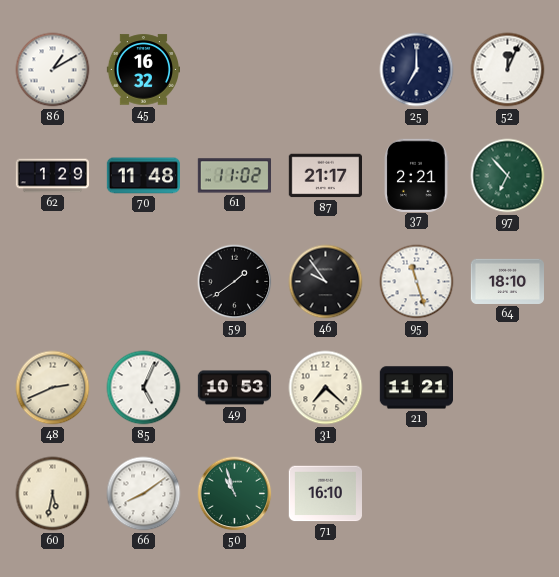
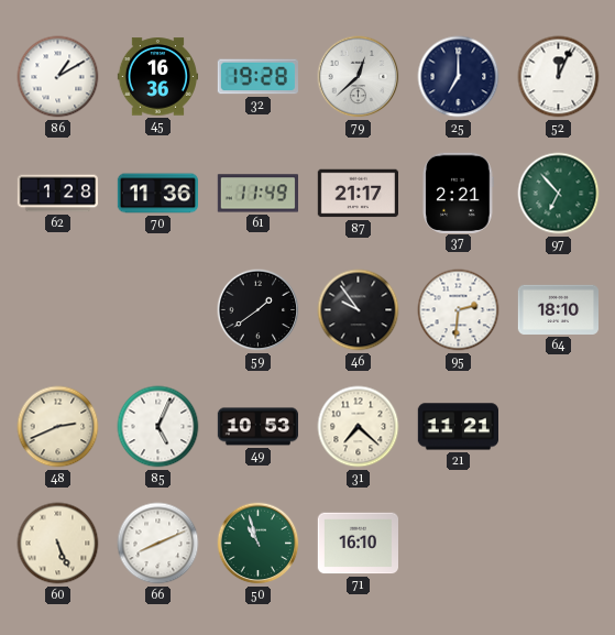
45: 16:32 -> 16:36
32: none -> 19:28
79: none -> 12:38
62: 1:29 -> 1:28
70: 11:48 -> 11:36
61: 11:02 -> 11:49
95: 11:27 -> 2:31
60: 5:32 -> 5:26
66: 8:09 -> 8:11
